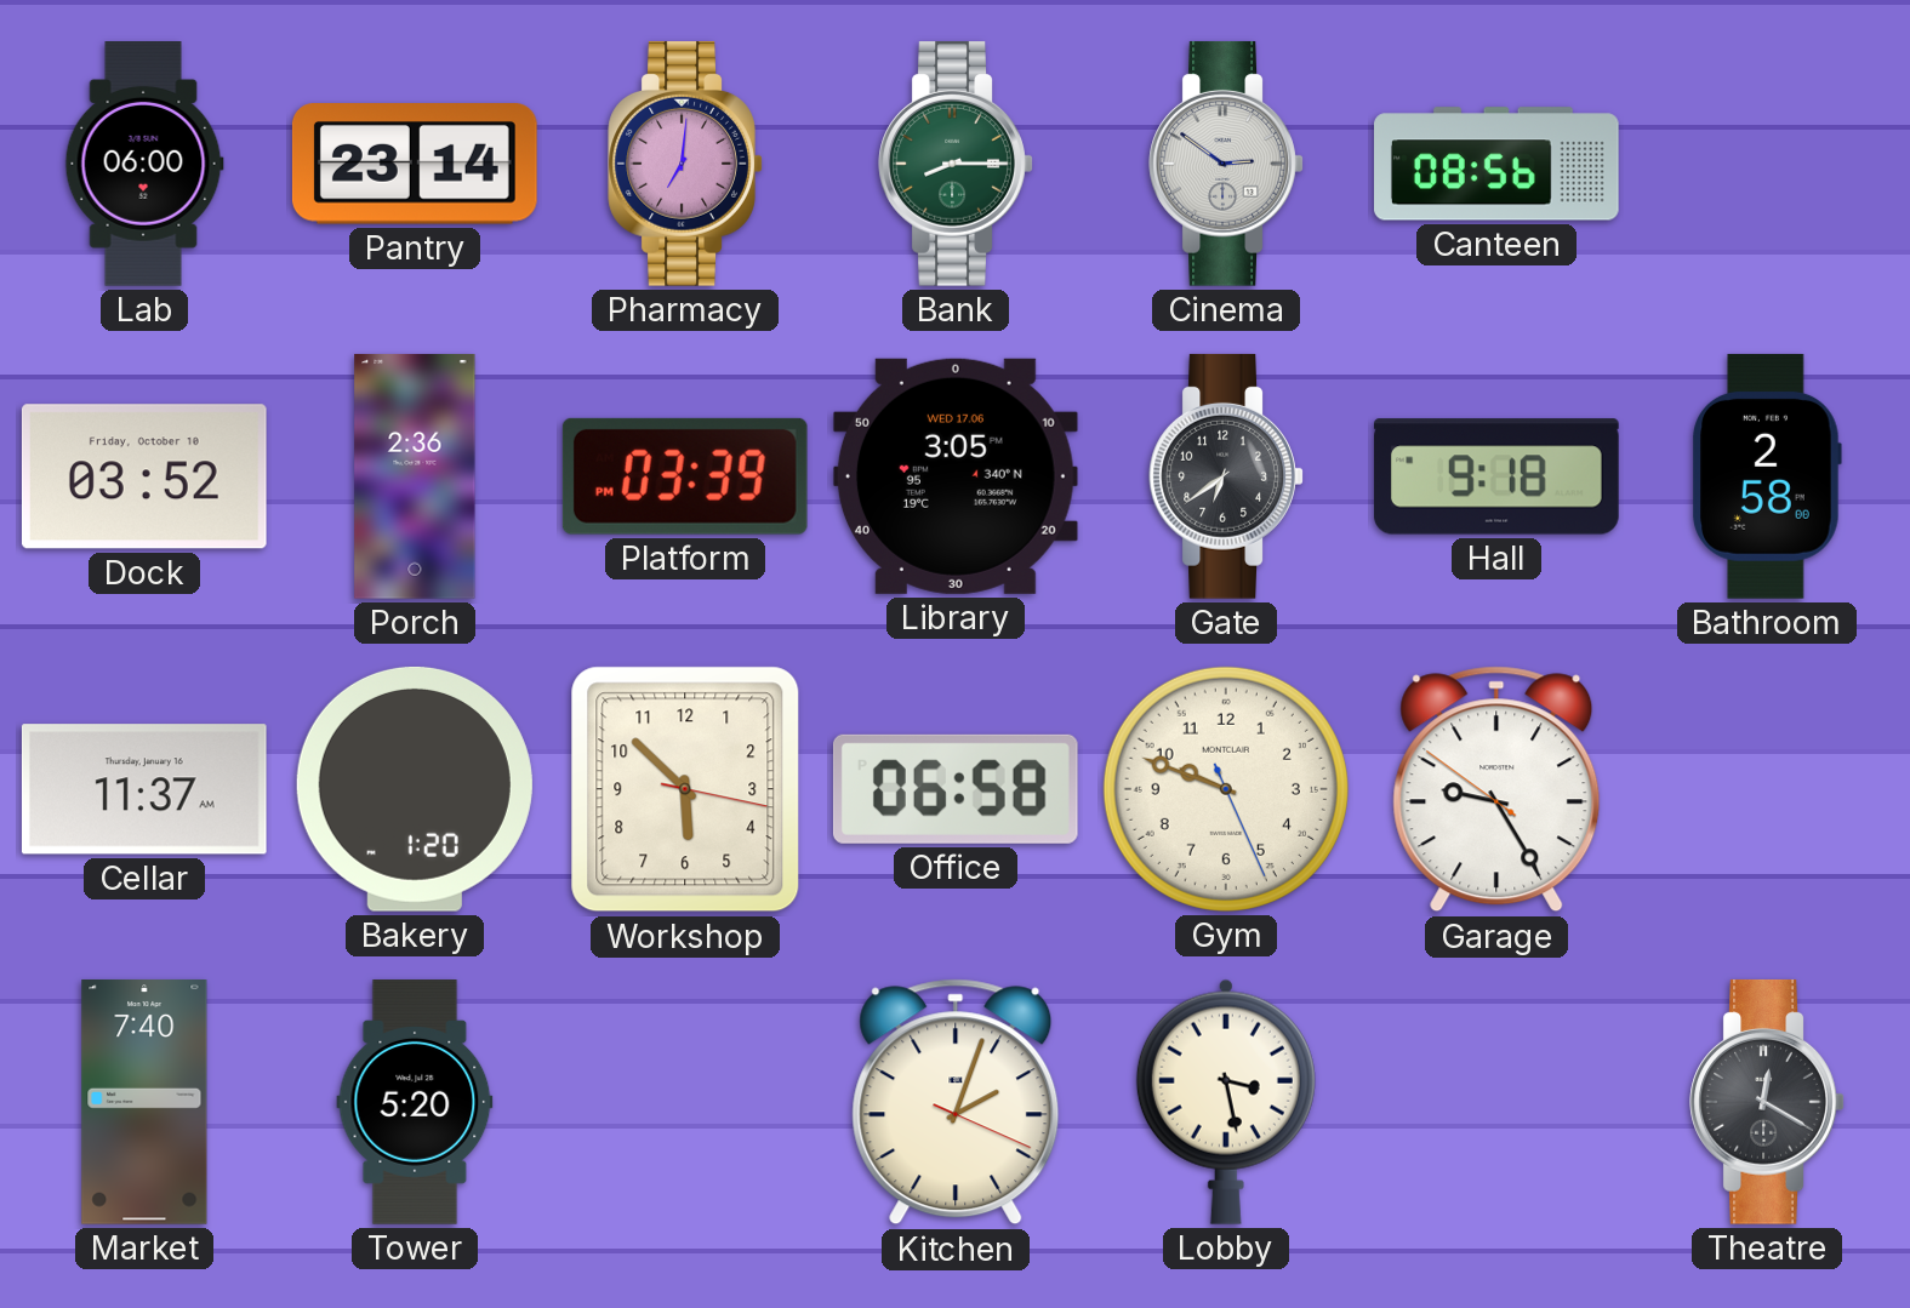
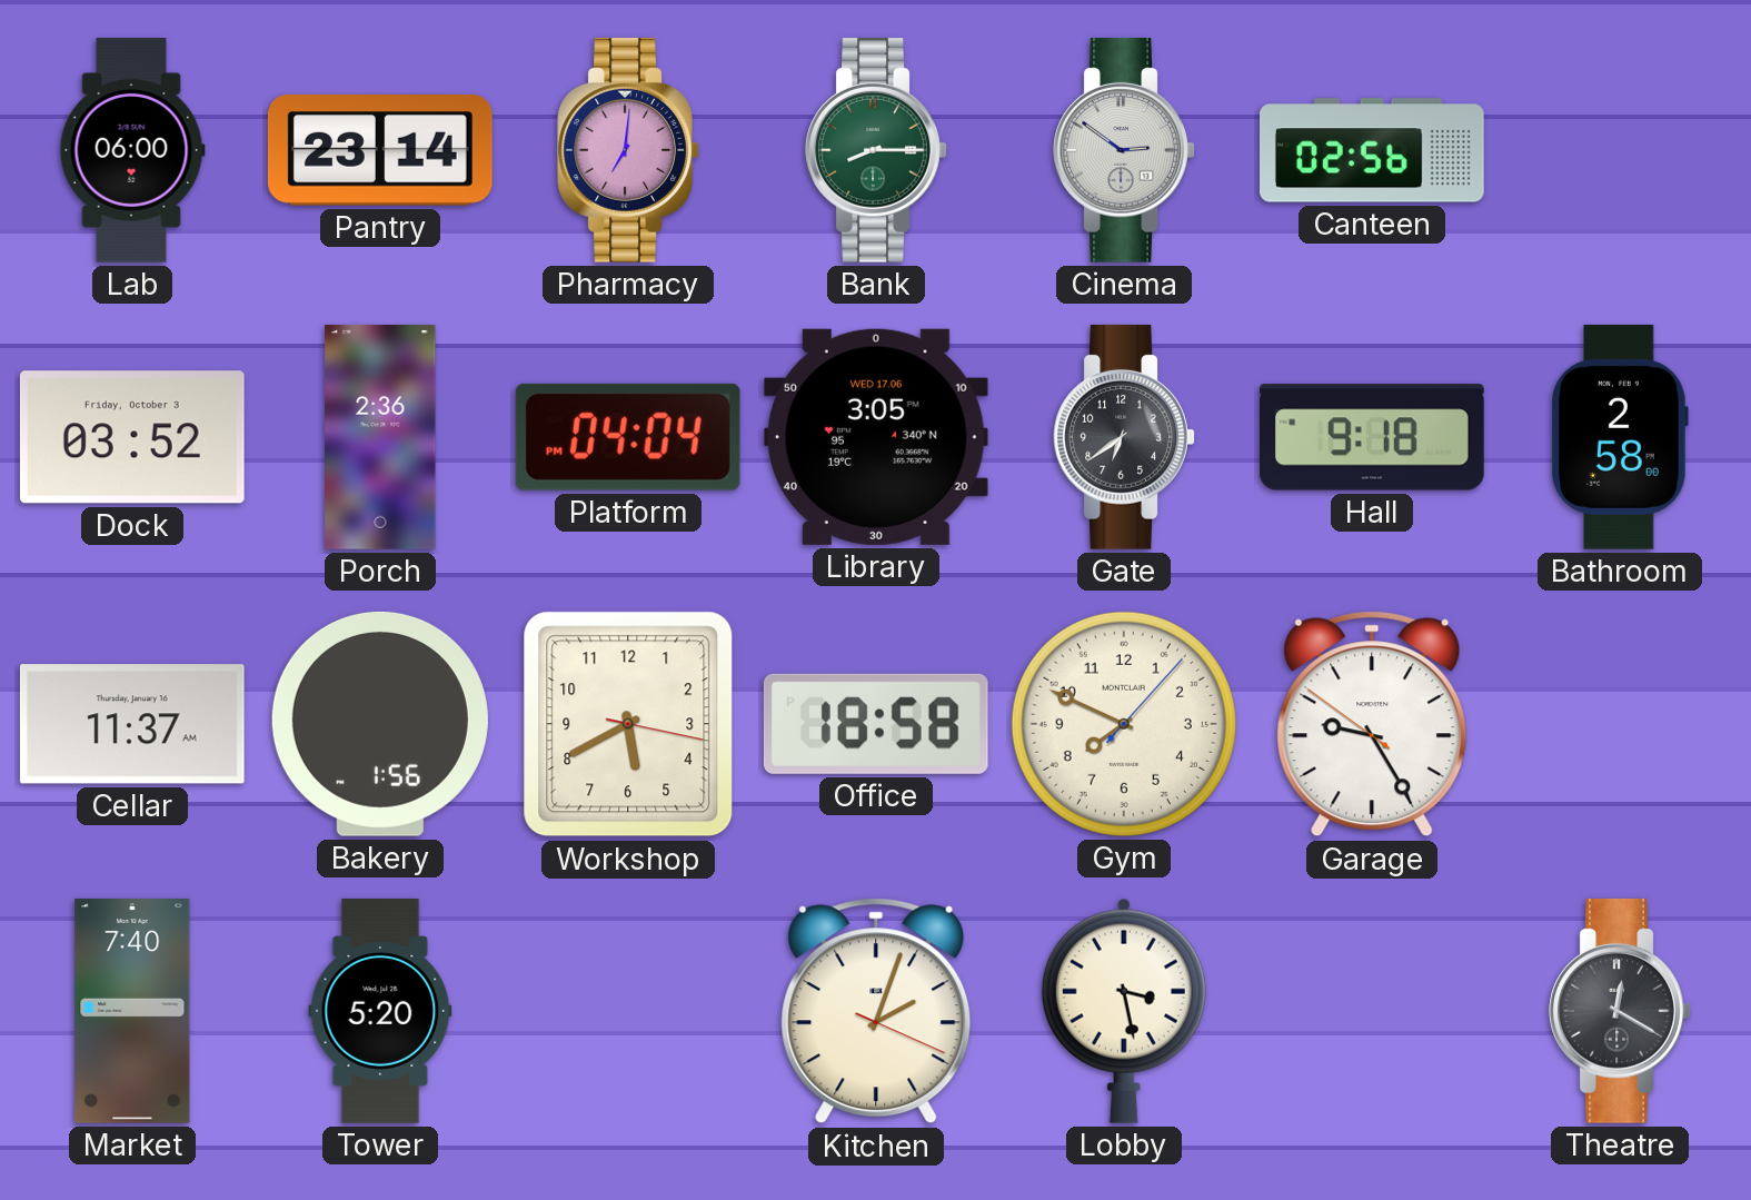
Canteen: 08:56 -> 02:56
Dock date: Friday, October 10 -> Friday, October 3
Platform: 03:39 -> 04:04
Bakery: 1:20 -> 1:56
Workshop: 5:52 -> 5:40
Office: 06:58 -> 18:58
Gym: 9:48 -> 7:49
